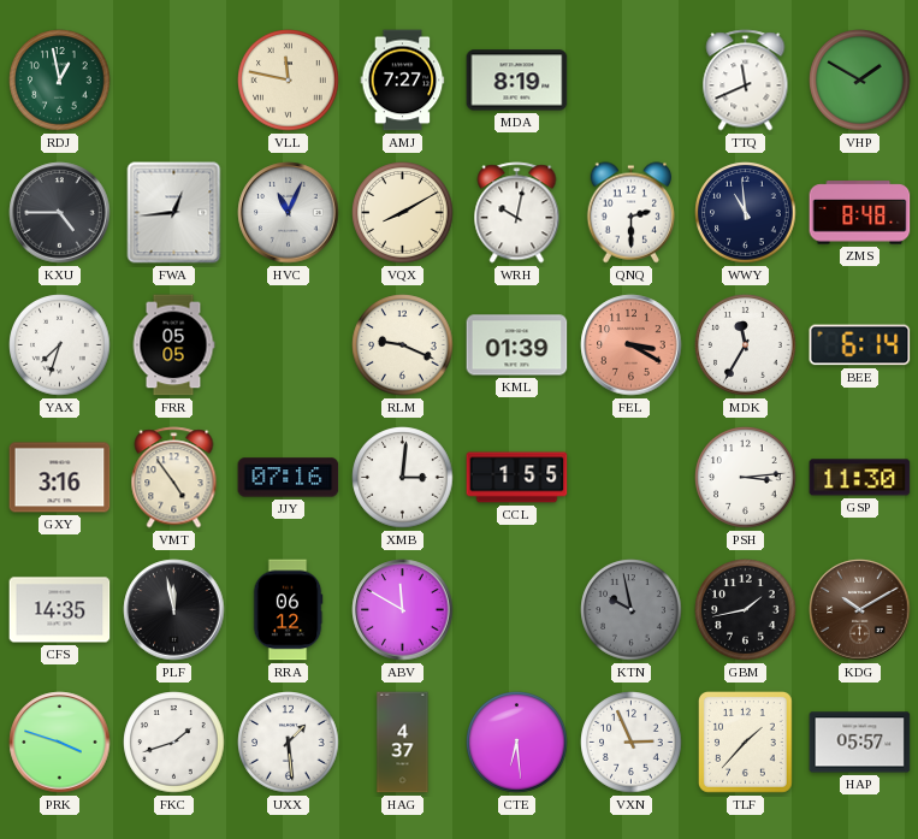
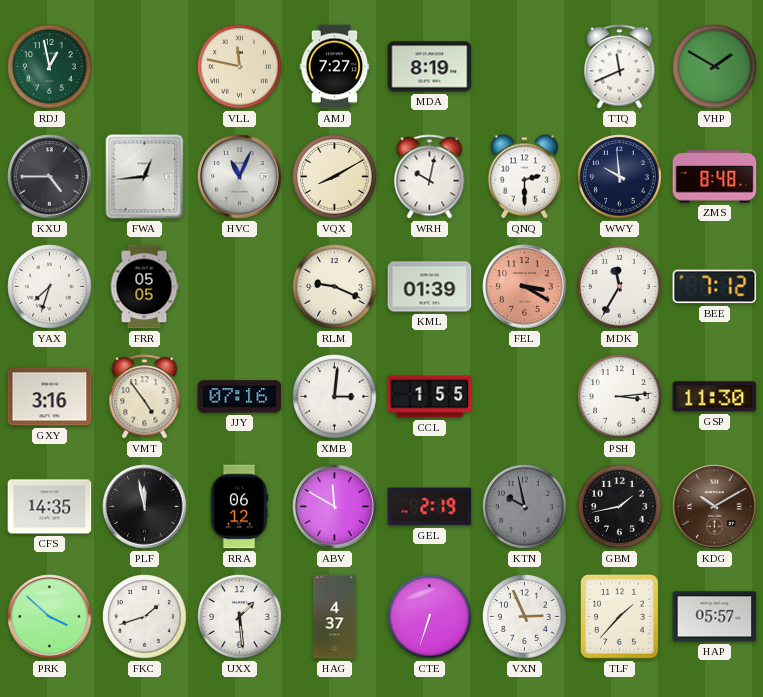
WWY: 10:59 -> 9:59
BEE: 6:14 -> 7:12
GEL: none -> 2:19
PRK: 3:48 -> 3:52
CTE: 6:29 -> 6:33
